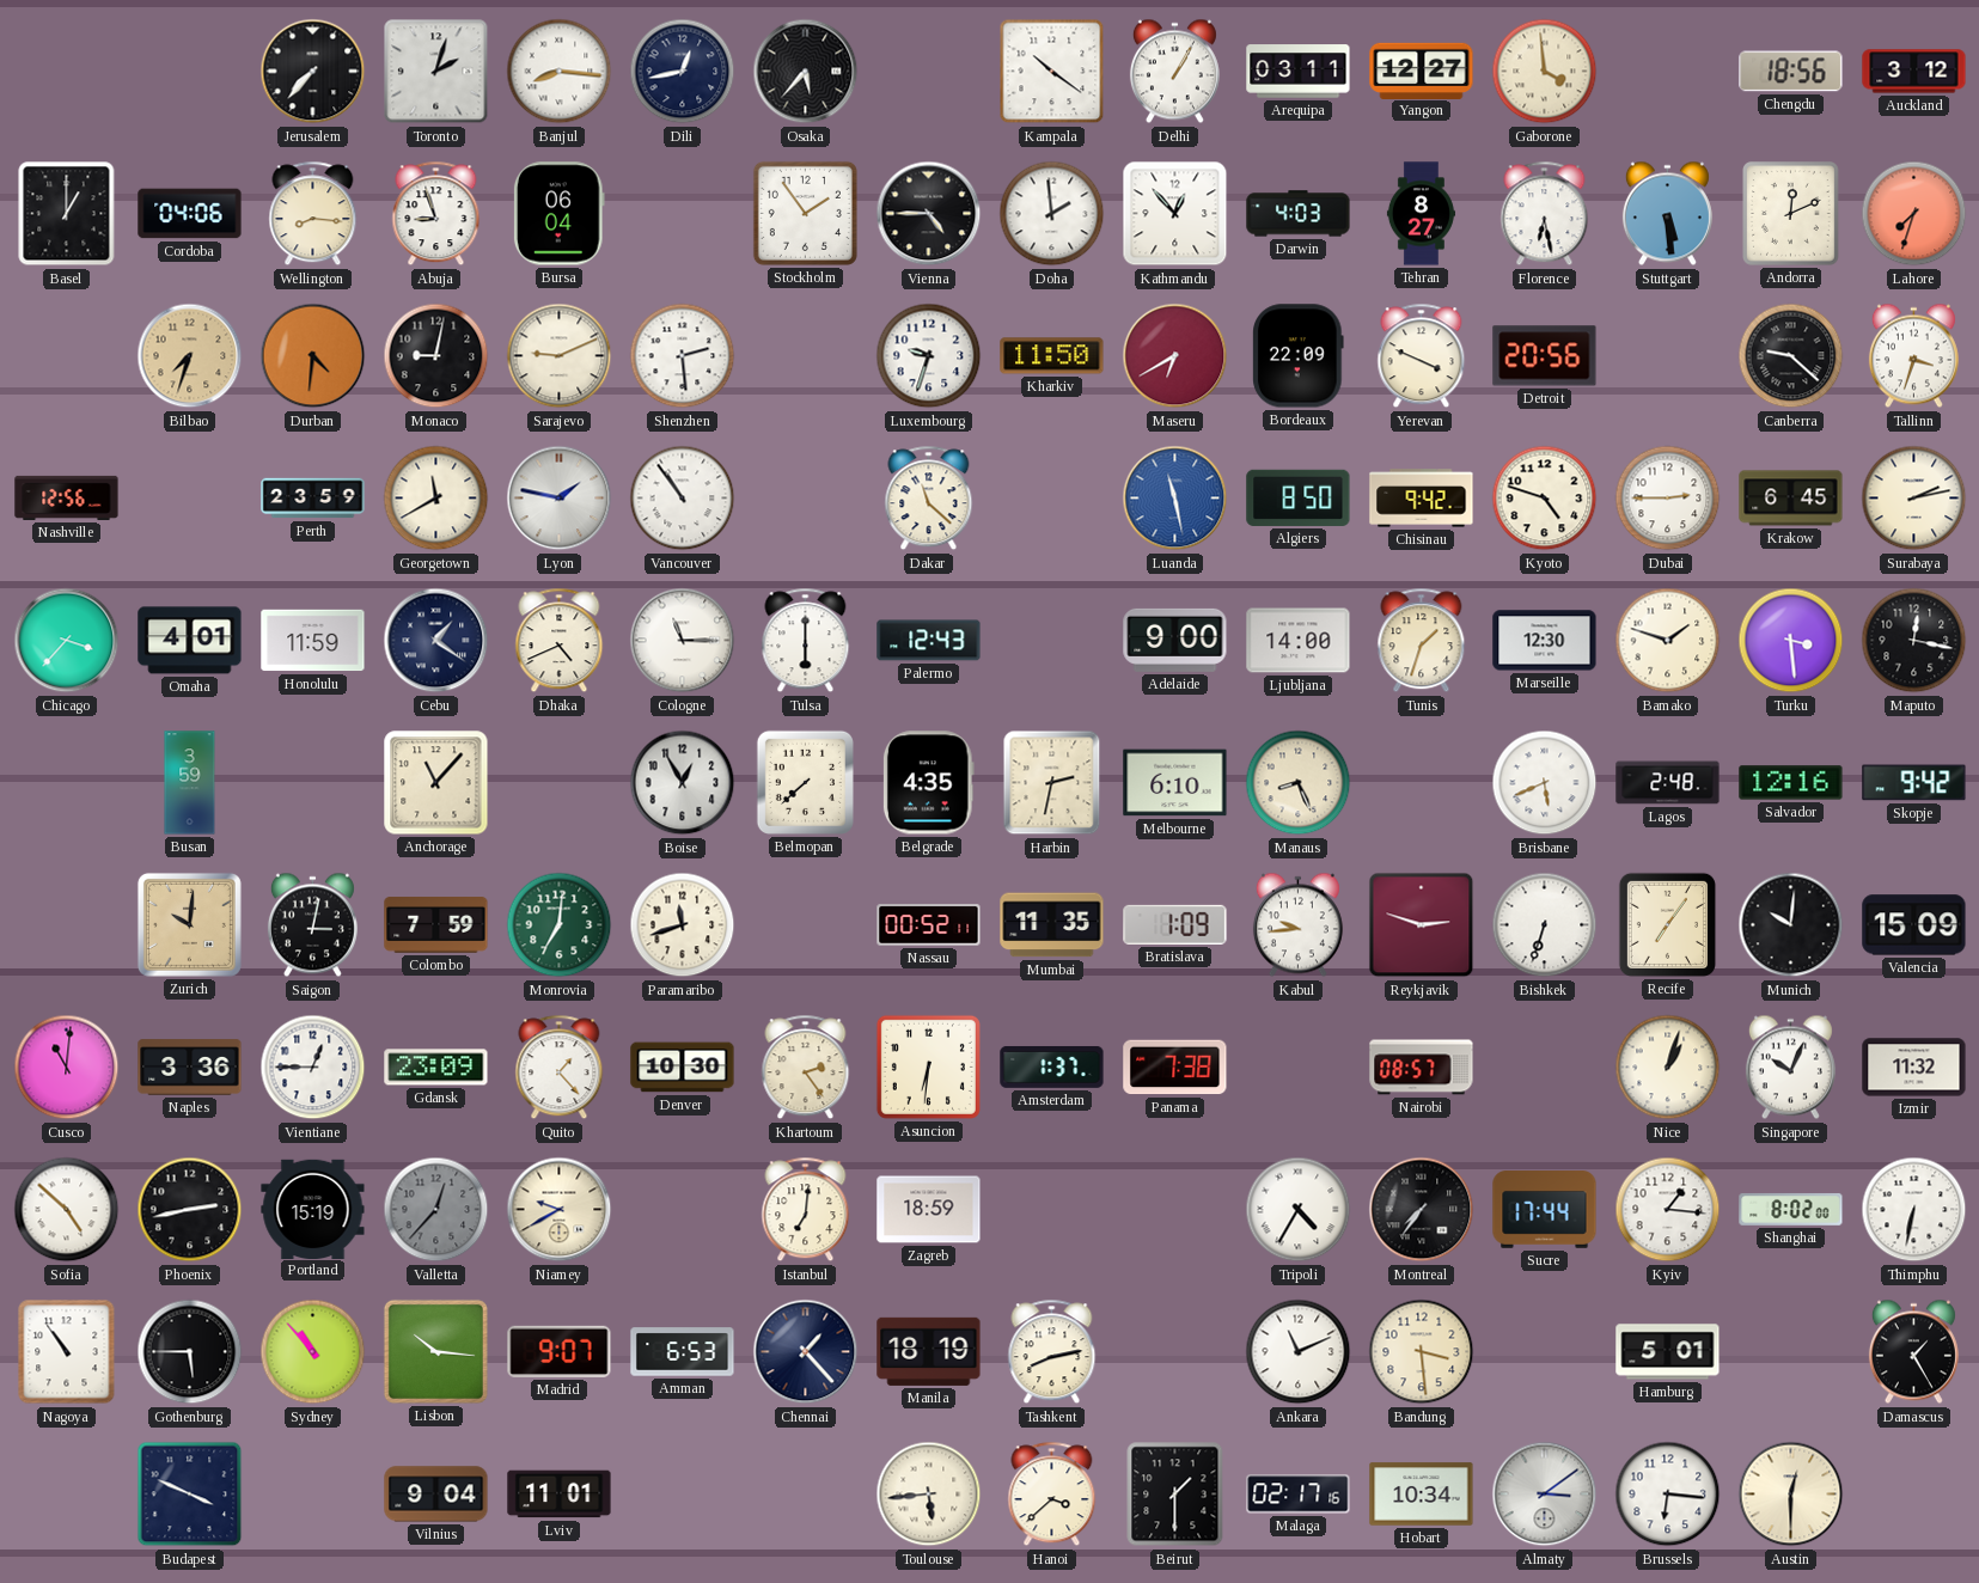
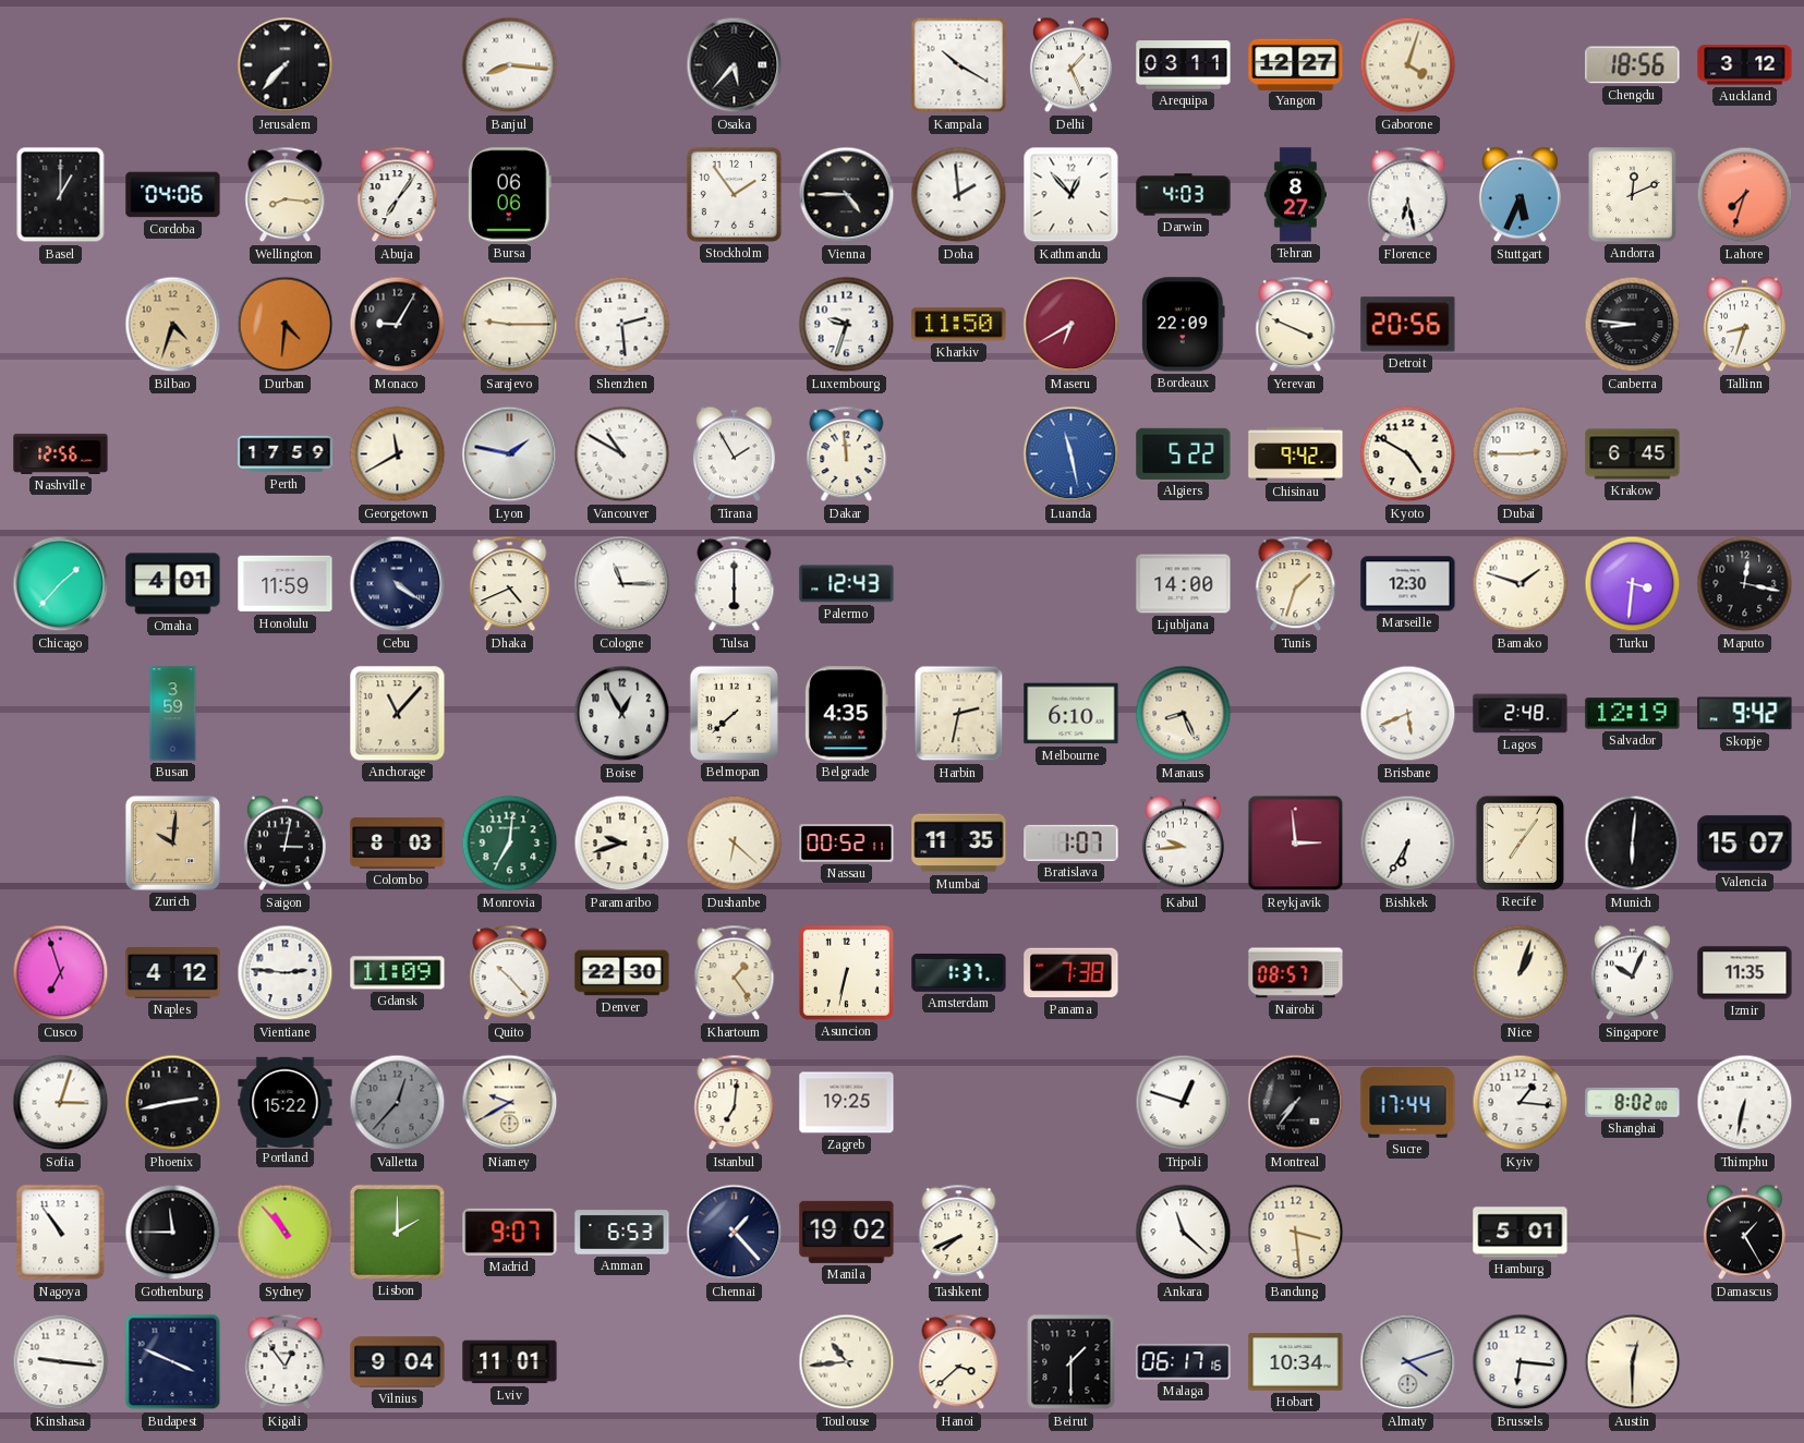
Toronto: 2:03 -> none
Dili: 12:43 -> none
Kampala: 10:21 -> 10:20
Delhi: 1:05 -> 1:26
Gaborone: 3:59 -> 4:03
Abuja: 8:57 -> 7:06
Bursa: 06:04 -> 06:06
Stuttgart: 5:29 -> 5:34
Bilbao: 7:33 -> 4:33
Monaco: 9:02 -> 9:05
Sarajevo: 9:11 -> 9:15
Canberra: 9:22 -> 8:46
Tallinn: 3:33 -> 8:33
Perth: 23:59 -> 17:59
Vancouver: 10:54 -> 10:50
Tirana: none -> 1:55
Dakar: 11:22 -> 11:59
Algiers: 8:50 -> 5:22
Kyoto: 4:48 -> 4:50
Surabaya: 2:13 -> none
Chicago: 3:37 -> 1:37
Cebu: 1:21 -> 4:21
Adelaide: 9:00 -> none
Turku: 3:29 -> 3:31
Salvador: 12:16 -> 12:19
Colombo: 7:59 -> 8:03
Paramaribo: 11:42 -> 9:42
Dushanbe: none -> 6:22
Bratislava: 1:09 -> 1:07
Reykjavik: 2:48 -> 2:59
Bishkek: 6:33 -> 6:35
Munich: 10:01 -> 6:01
Valencia: 15:09 -> 15:07
Cusco: 11:01 -> 6:57
Naples: 3:36 -> 4:12
Vientiane: 12:45 -> 2:46
Gdansk: 23:09 -> 11:09
Quito: 1:23 -> 10:23
Denver: 10:30 -> 22:30
Khartoum: 2:24 -> 1:24
Asuncion: 6:31 -> 6:32
Izmir: 11:32 -> 11:35
Sofia: 4:52 -> 3:03
Portland: 15:19 -> 15:22
Zagreb: 18:59 -> 19:25
Tripoli: 4:35 -> 12:48
Gothenburg: 5:45 -> 11:45
Lisbon: 10:16 -> 2:00
Manila: 18:19 -> 19:02
Tashkent: 8:13 -> 7:41
Ankara: 11:11 -> 11:22
Kinshasa: none -> 9:16
Kigali: none -> 12:54
Toulouse: 5:44 -> 10:44
Malaga: 02:17 -> 06:17
Almaty: 3:09 -> 4:12
